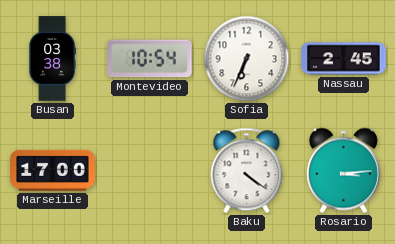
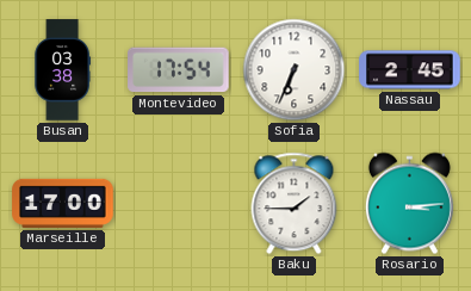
Montevideo: 10:54 -> 17:54
Baku: 4:21 -> 1:45
